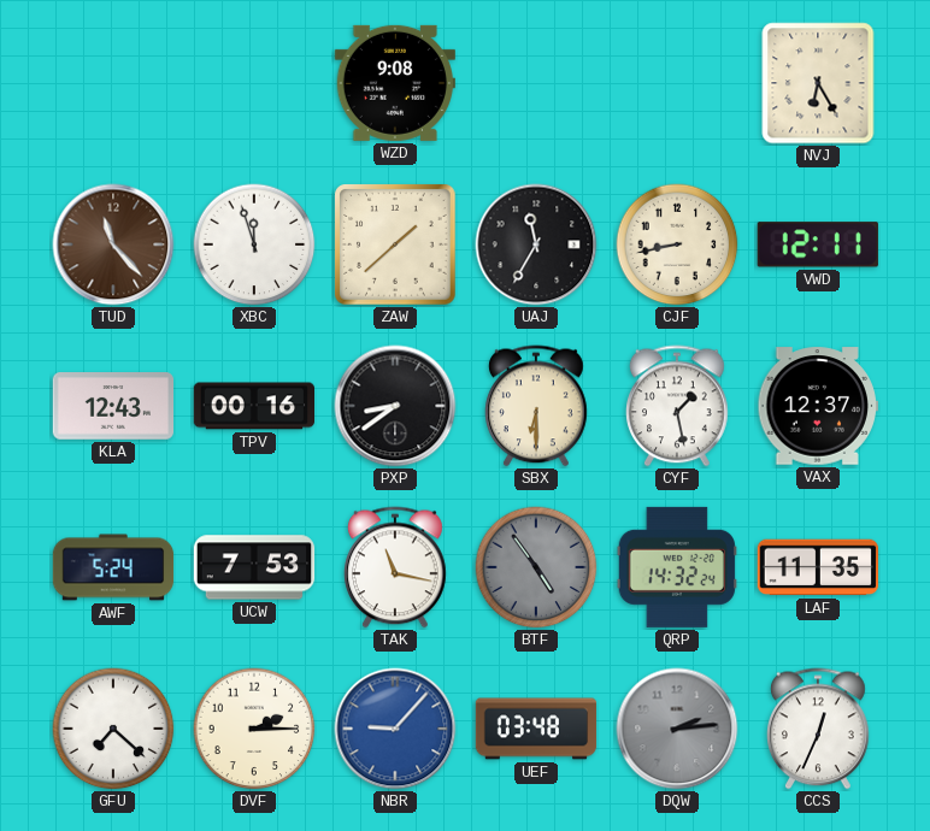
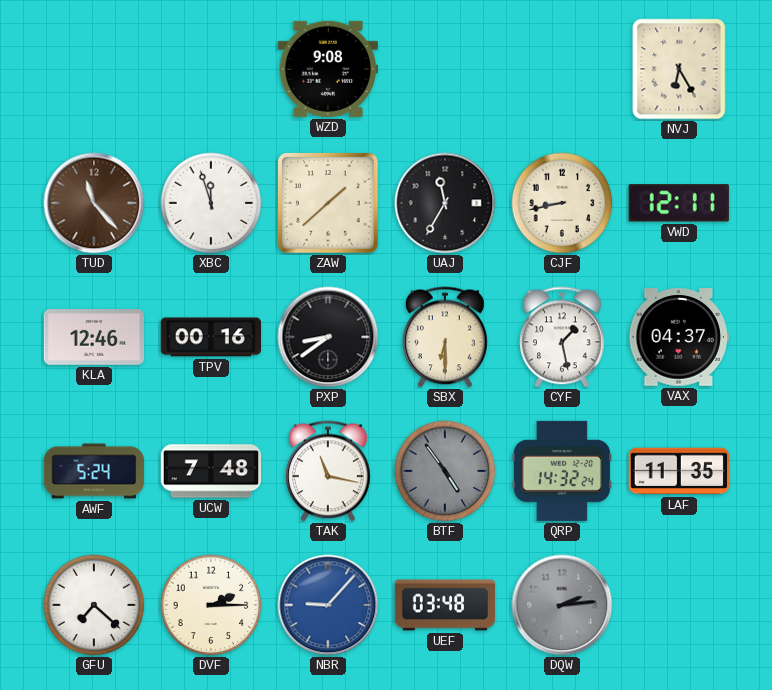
KLA: 12:43 -> 12:46
VAX: 12:37 -> 04:37
UCW: 7:53 -> 7:48
CCS: 12:34 -> none
